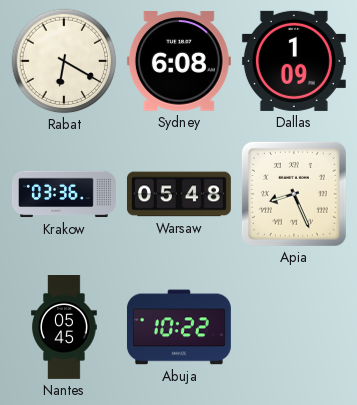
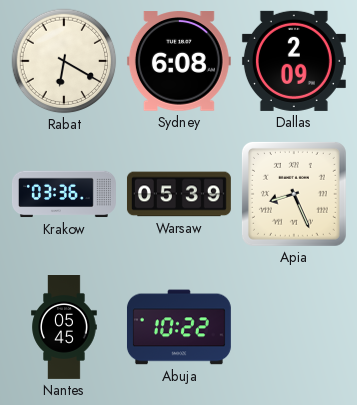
Dallas: 1:09 -> 2:09
Warsaw: 05:48 -> 05:39
